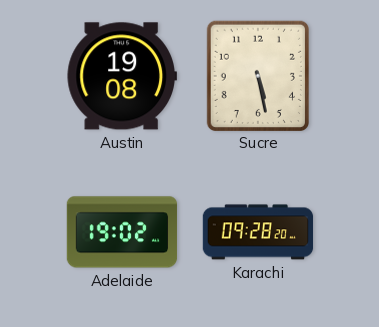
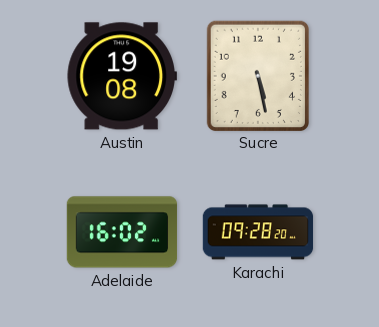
Adelaide: 19:02 -> 16:02
